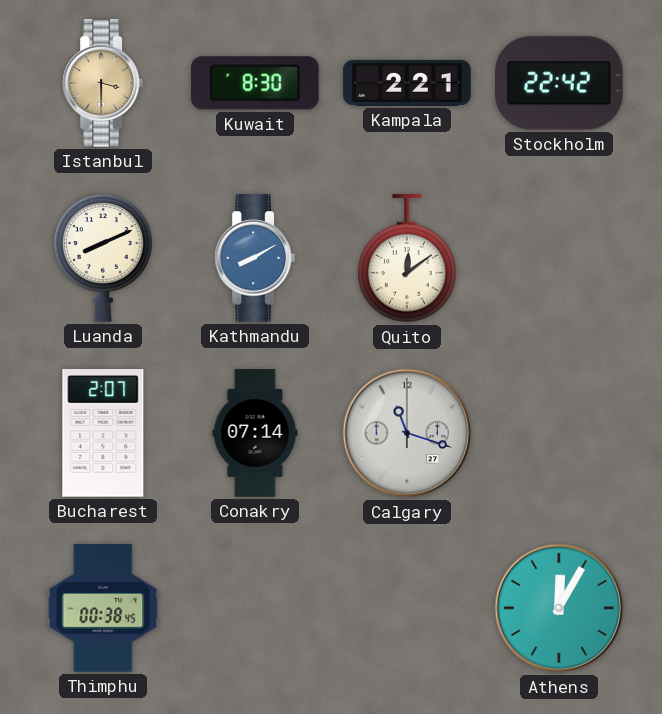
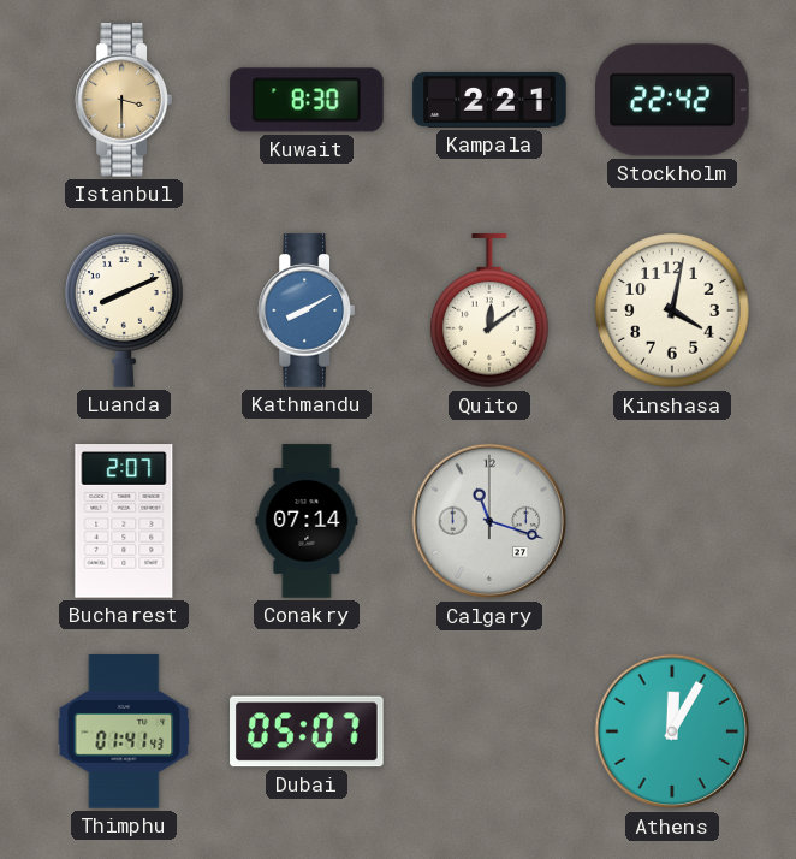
Kinshasa: none -> 4:02
Thimphu: 00:38 -> 01:41
Dubai: none -> 05:07
